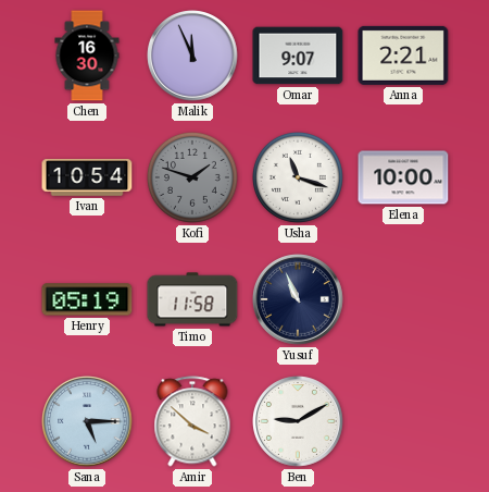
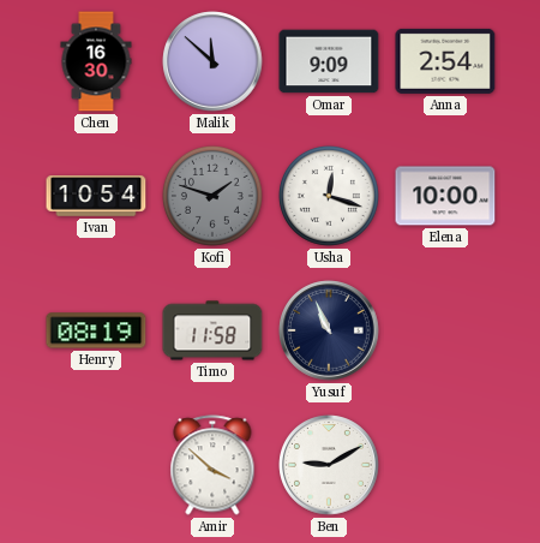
Malik: 11:56 -> 11:52
Omar: 9:07 -> 9:09
Anna: 2:21 -> 2:54
Usha: 11:18 -> 12:18
Henry: 05:19 -> 08:19
Sana: 5:15 -> none
